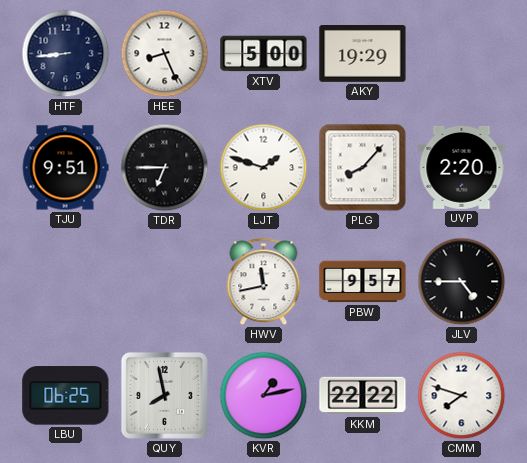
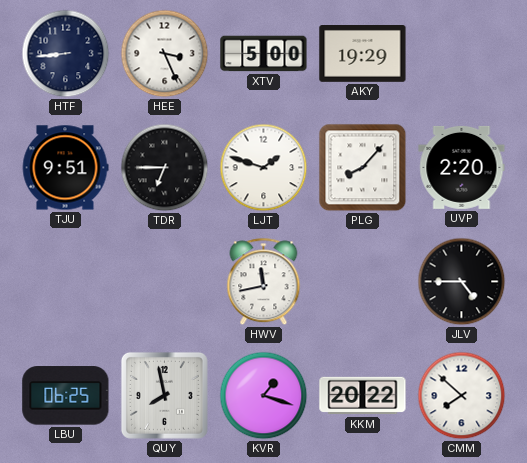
HEE: 8:26 -> 3:26
PBW: 9:57 -> none
KVR: 1:13 -> 1:18
KKM: 22:22 -> 20:22
CMM: 7:48 -> 7:52
